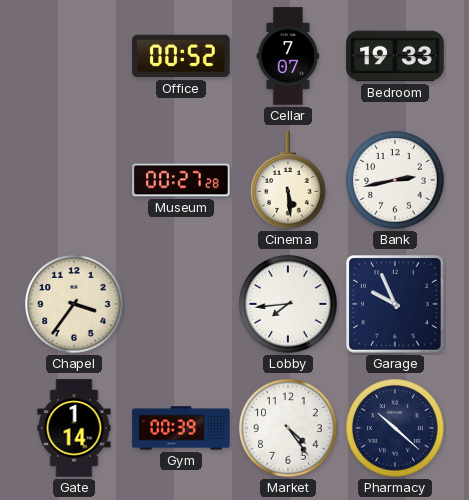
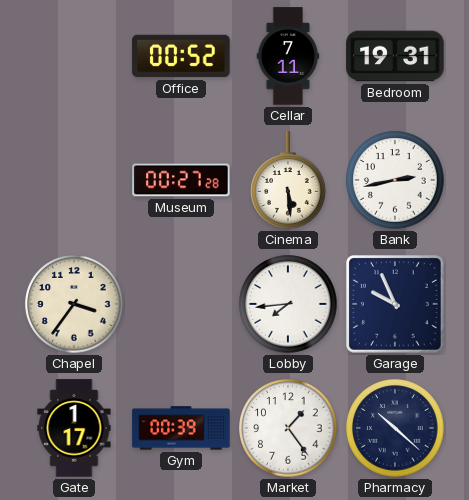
Cellar: 7:07 -> 7:11
Bedroom: 19:33 -> 19:31
Gate: 1:14 -> 1:17
Market: 4:24 -> 1:24
